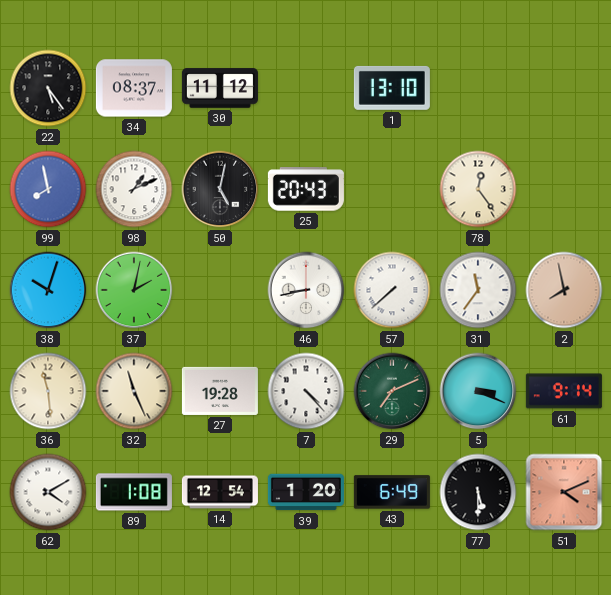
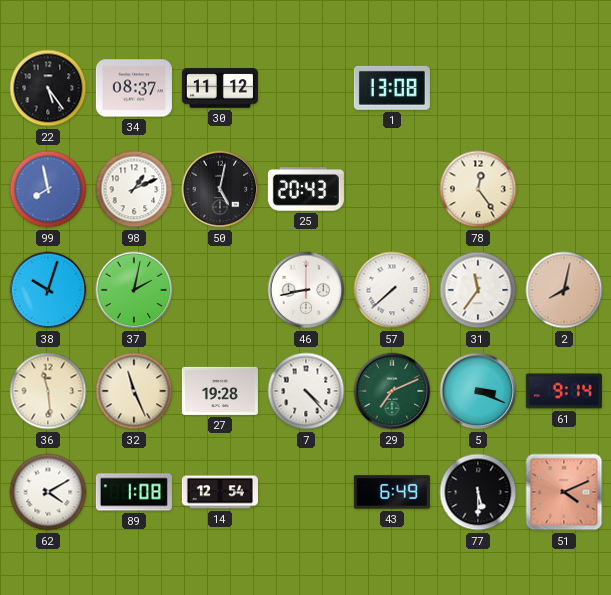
1: 13:10 -> 13:08
2: 7:58 -> 8:02
39: 1:20 -> none
